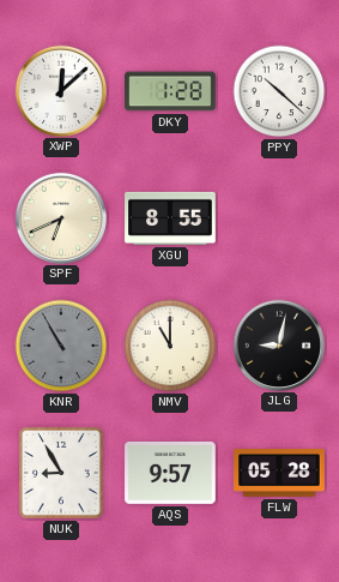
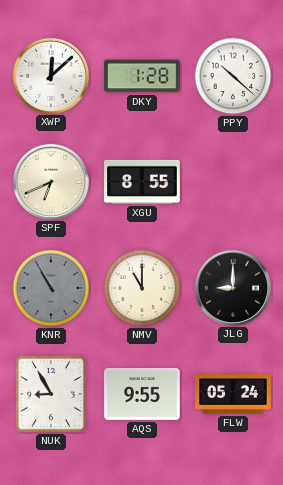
JLG: 9:02 -> 9:00
AQS: 9:57 -> 9:55
FLW: 05:28 -> 05:24
